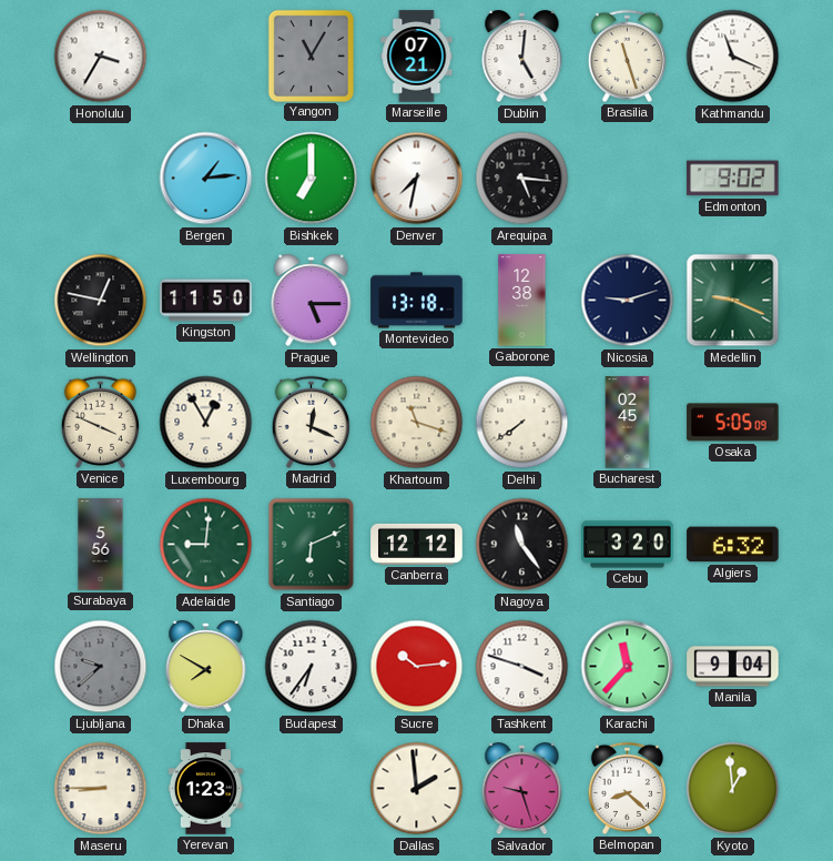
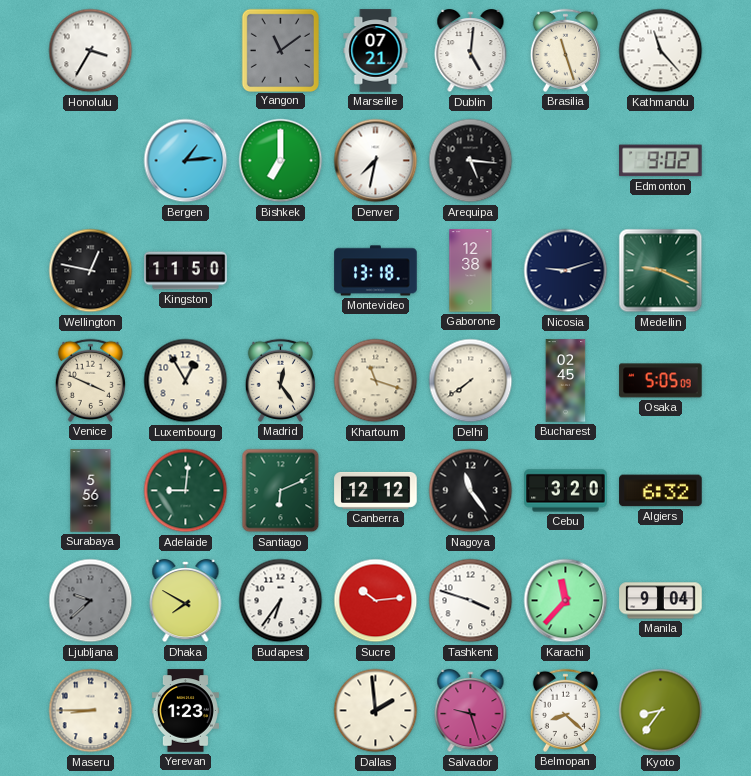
Yangon: 11:05 -> 11:09
Kathmandu: 11:19 -> 11:23
Prague: 5:15 -> none
Madrid: 12:19 -> 12:24
Kyoto: 12:59 -> 8:36
